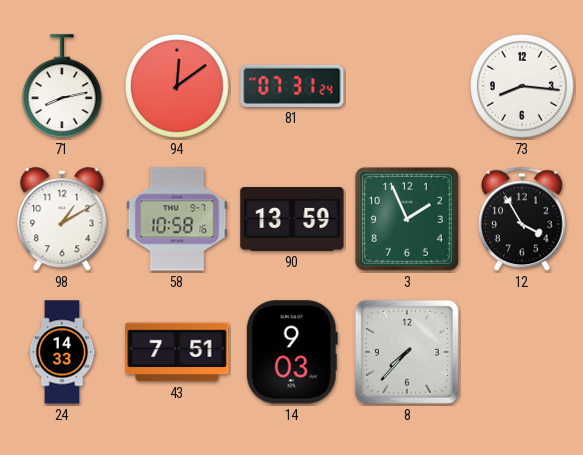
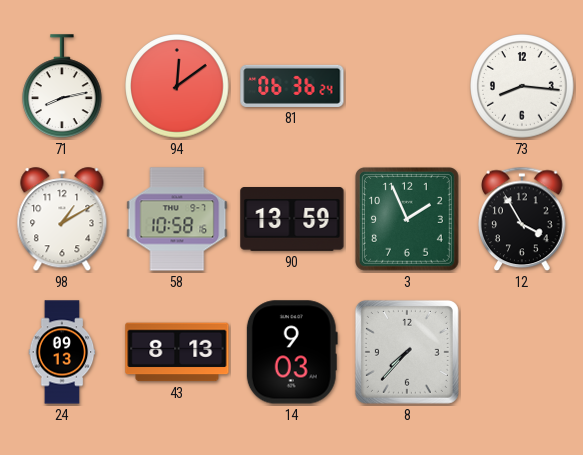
81: 07:31 -> 06:36
24: 14:33 -> 09:13
43: 7:51 -> 8:13
